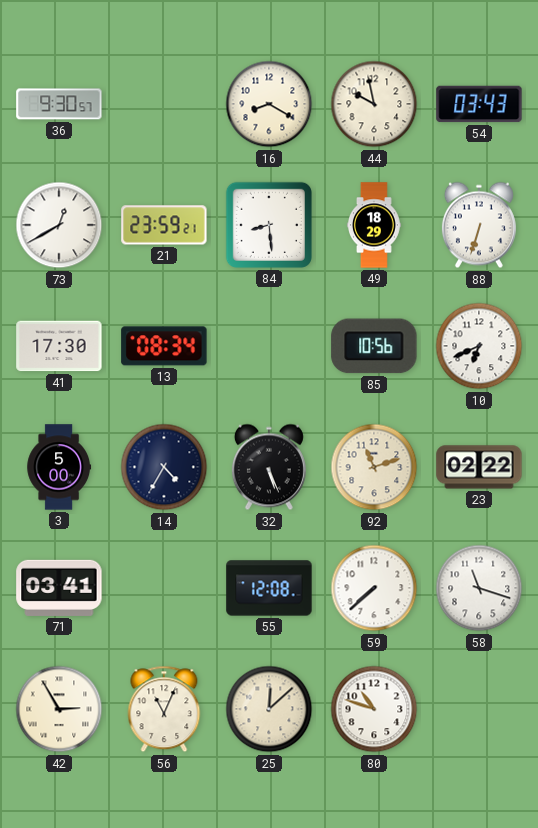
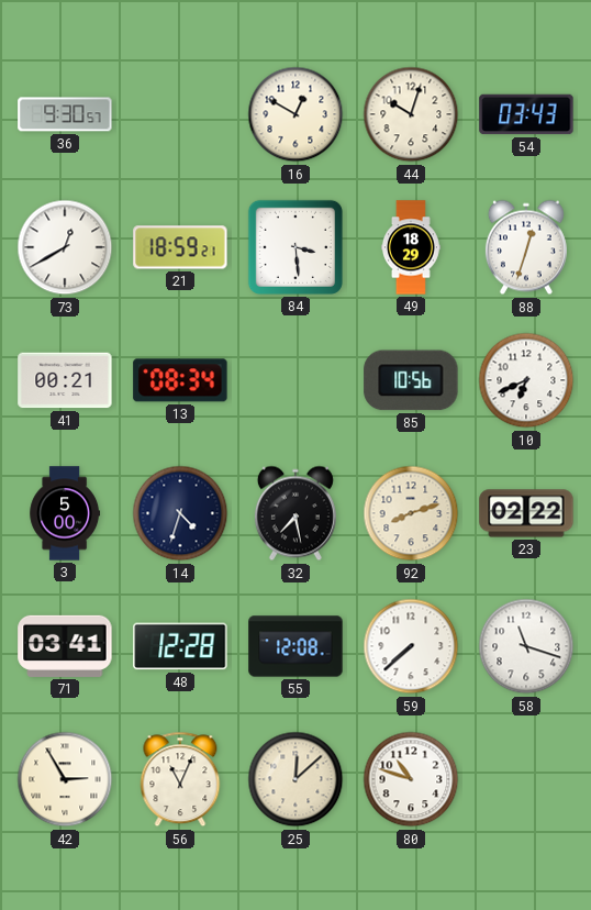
16: 8:20 -> 12:50
44: 9:58 -> 10:03
21: 23:59 -> 18:59
84: 8:29 -> 3:29
88: 6:33 -> 12:33
41: 17:30 -> 00:21
14: 4:35 -> 4:33
32: 5:26 -> 7:28
92: 11:12 -> 8:12
48: none -> 12:28
